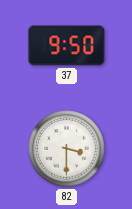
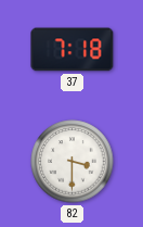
37: 9:50 -> 7:18
